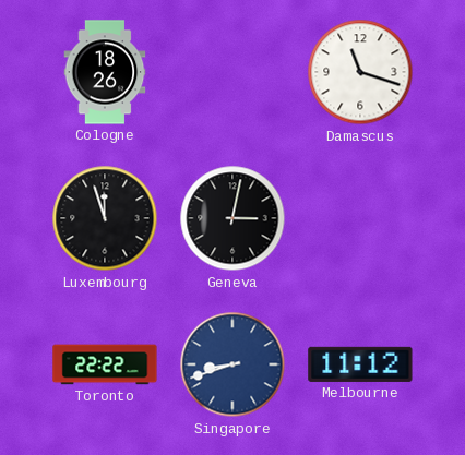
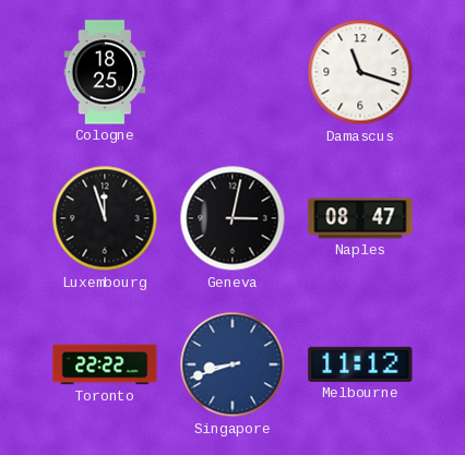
Cologne: 18:26 -> 18:25
Naples: none -> 08:47
